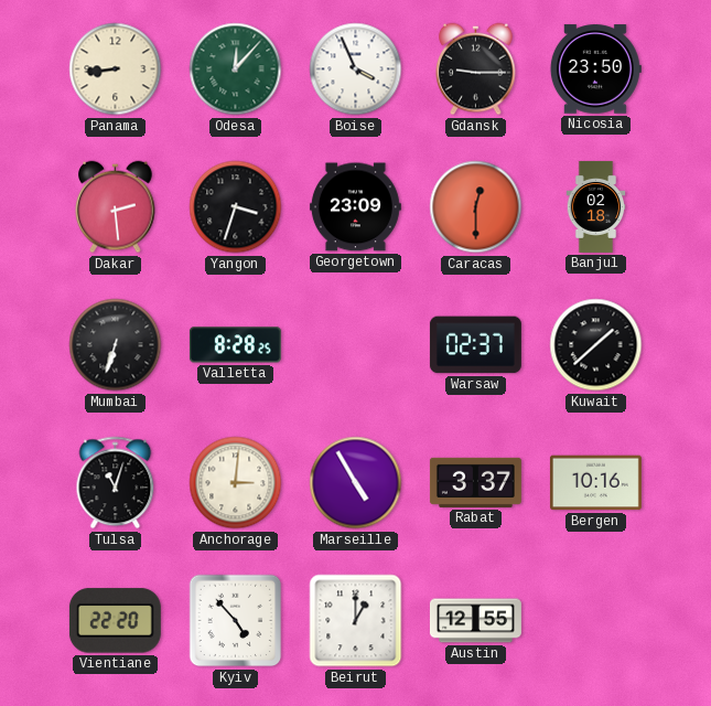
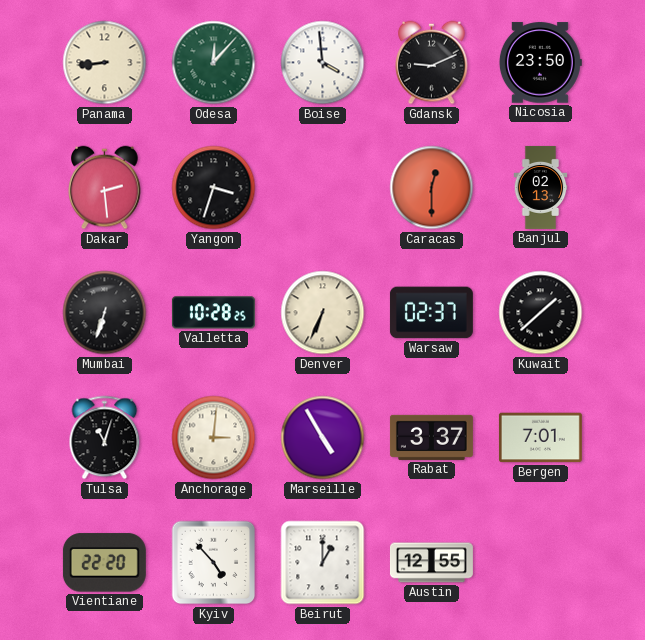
Boise: 3:56 -> 3:59
Gdansk: 9:15 -> 9:11
Georgetown: 23:09 -> none
Banjul: 02:18 -> 02:13
Valletta: 8:28 -> 10:28
Denver: none -> 6:34
Bergen: 10:16 -> 7:01
